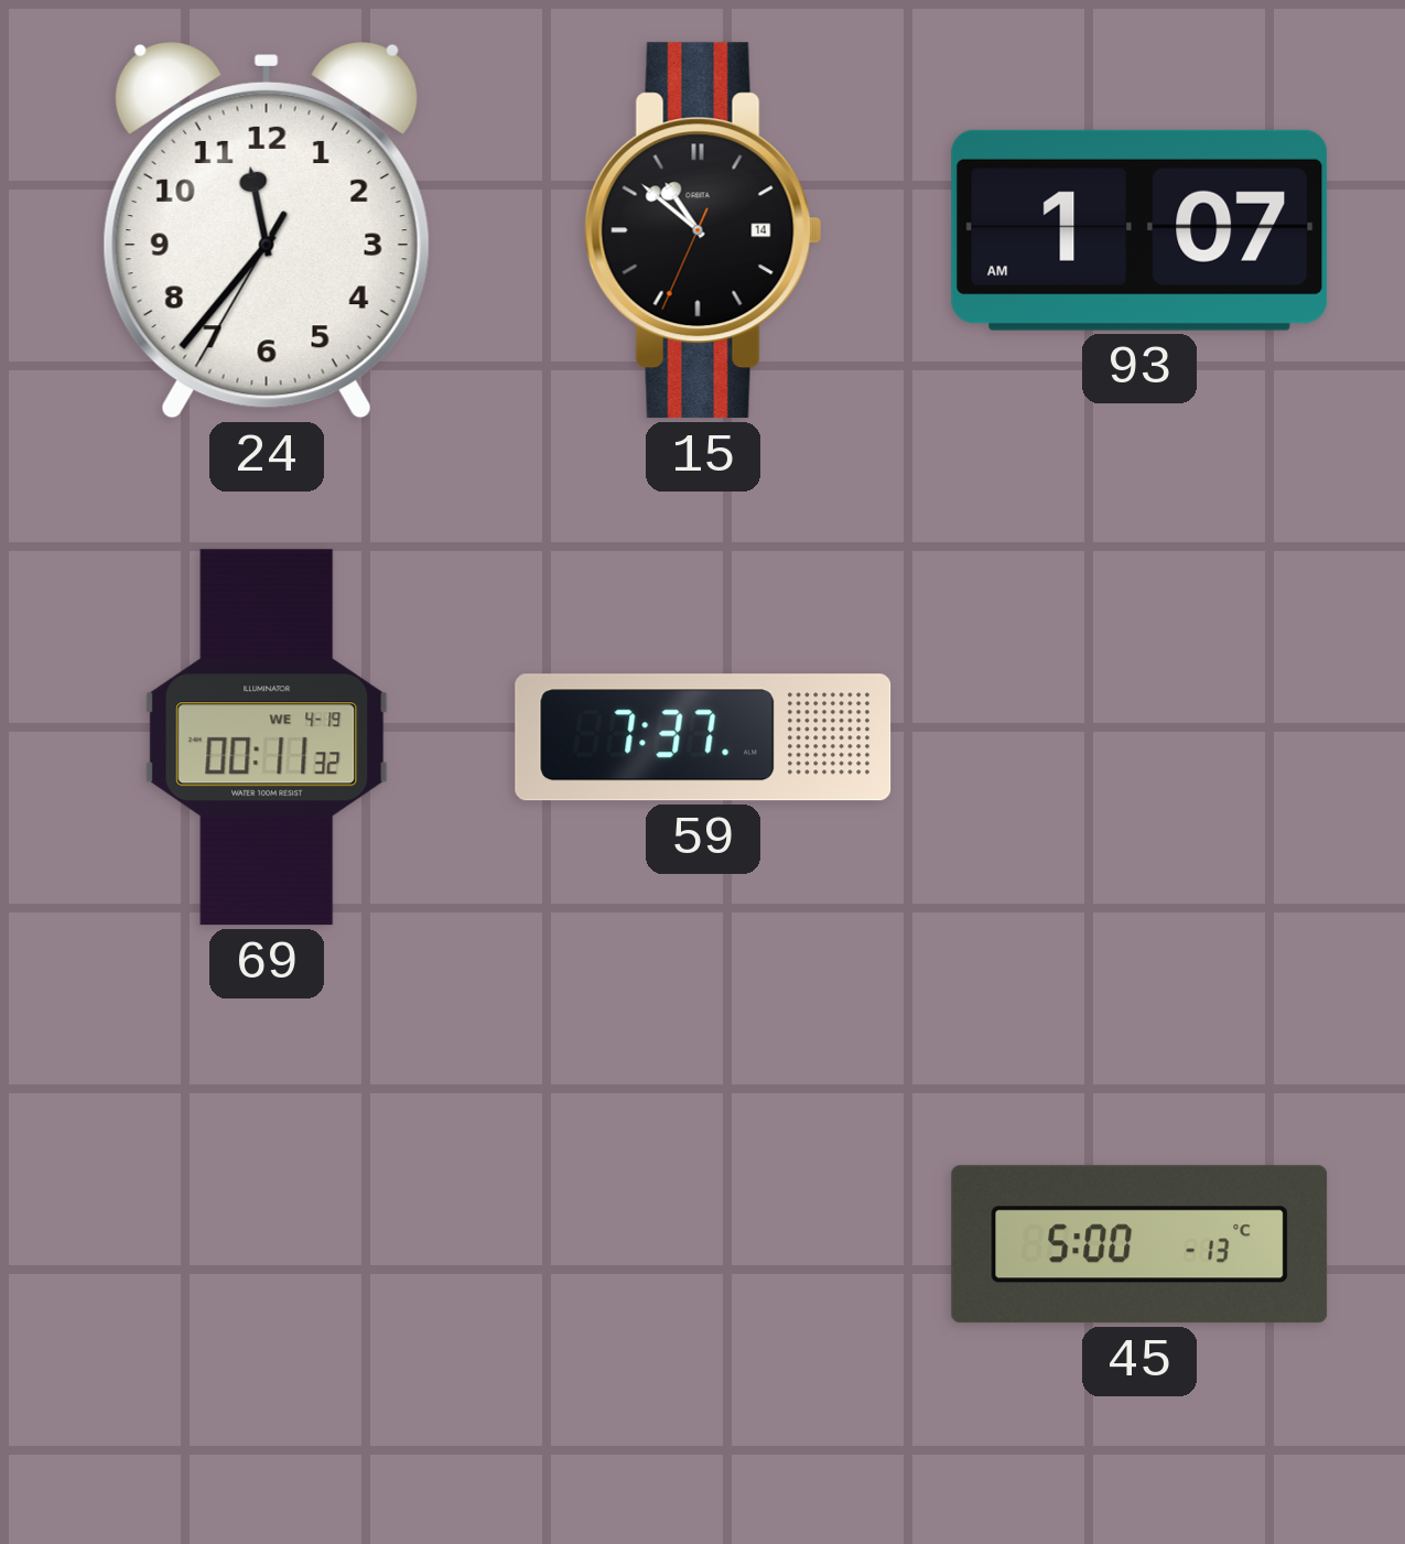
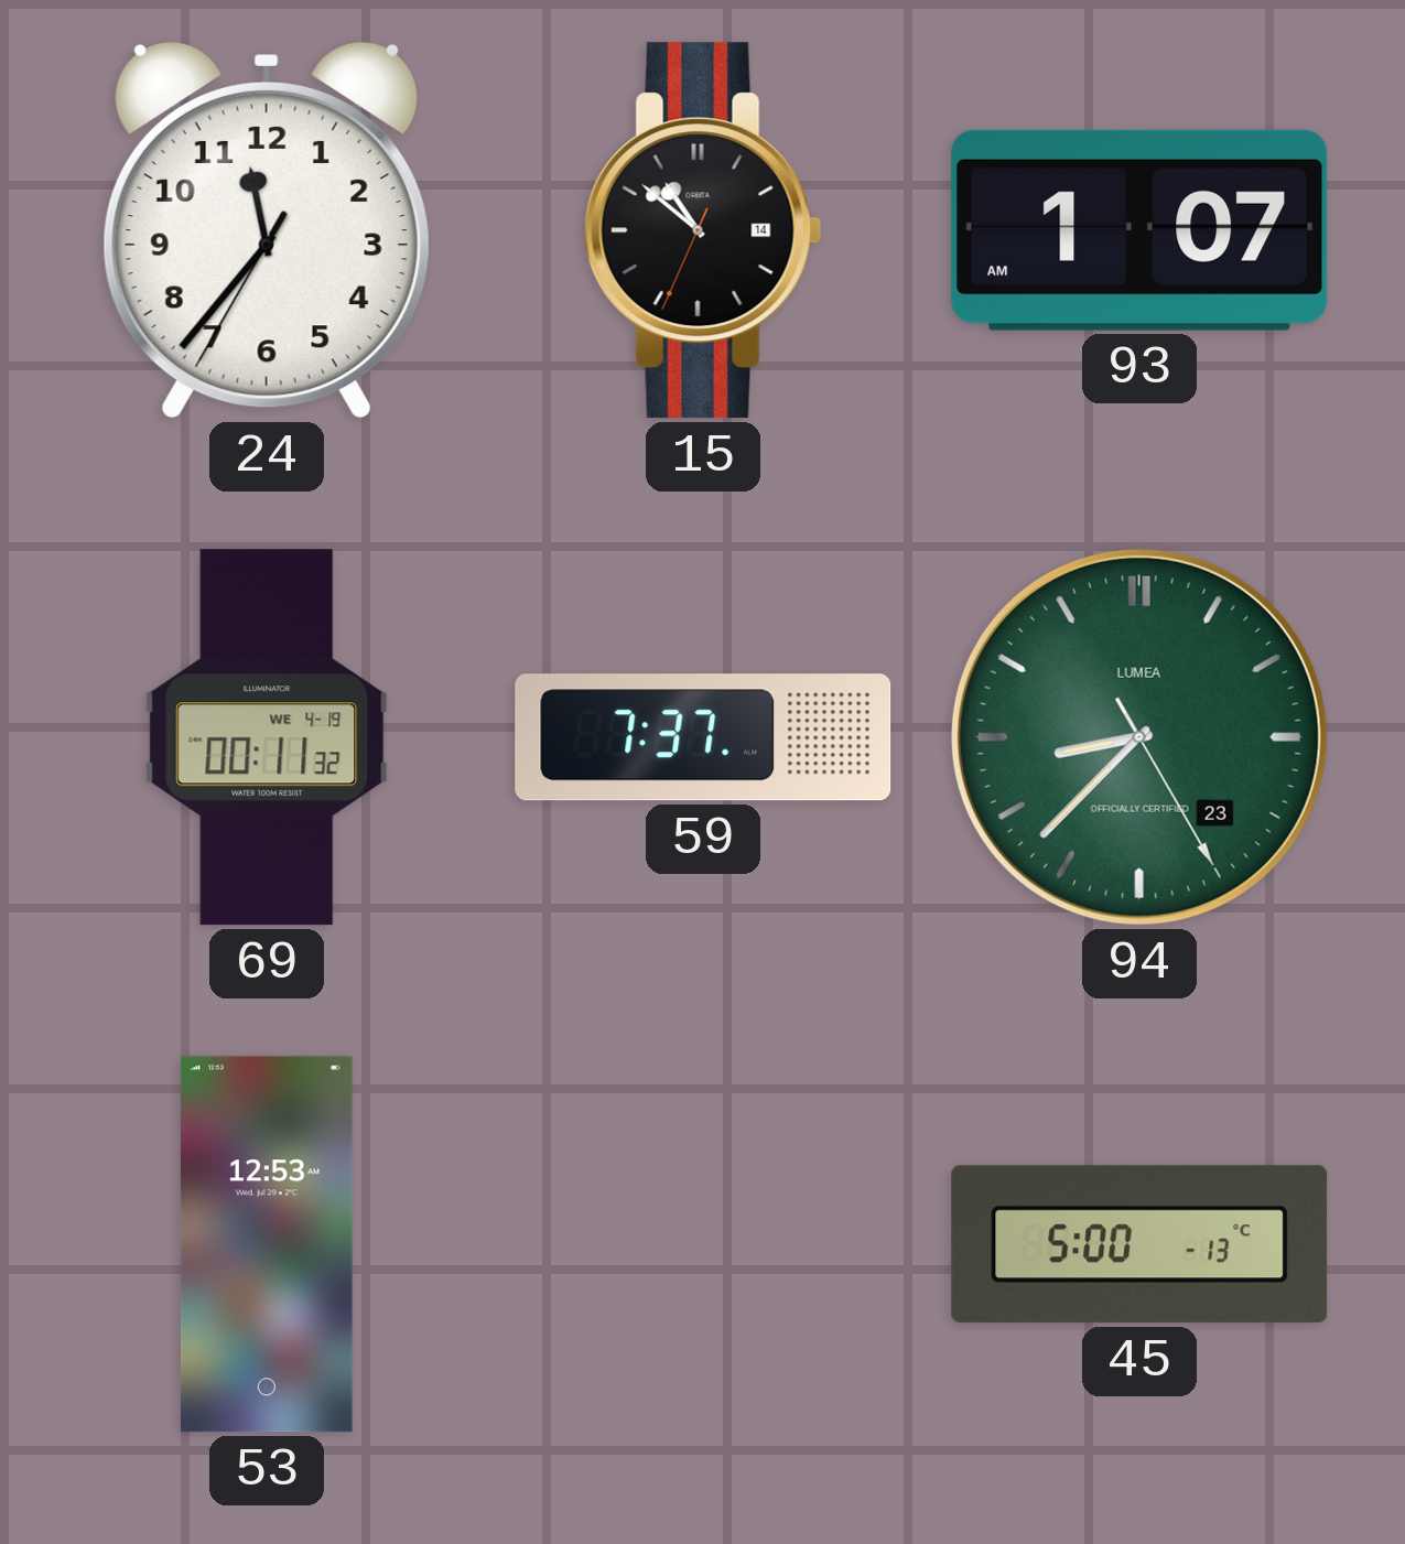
94: none -> 8:37
53: none -> 12:53
